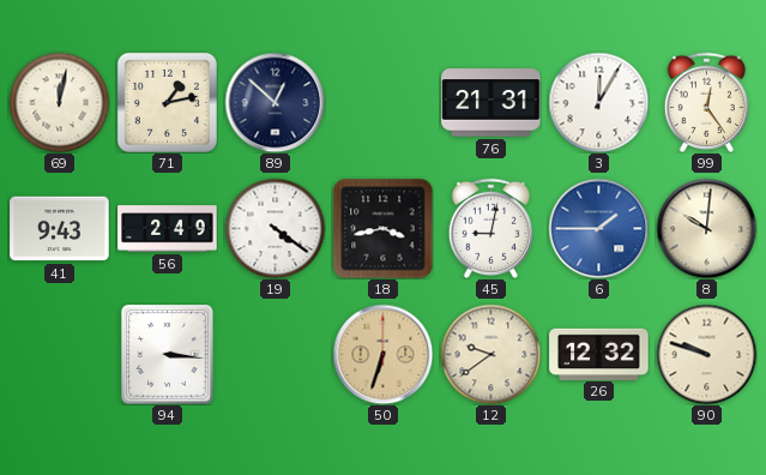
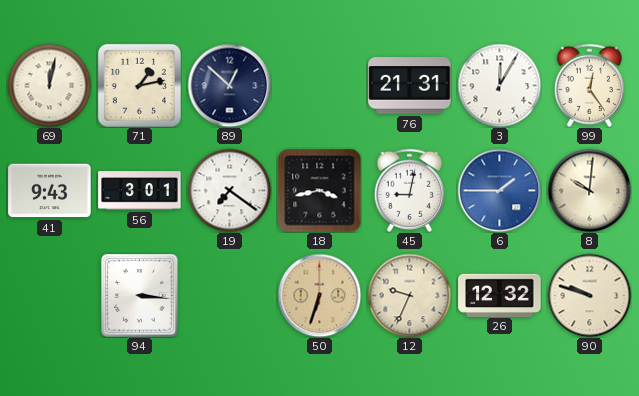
56: 2:49 -> 3:01
19: 4:21 -> 7:21
12: 9:39 -> 9:34
